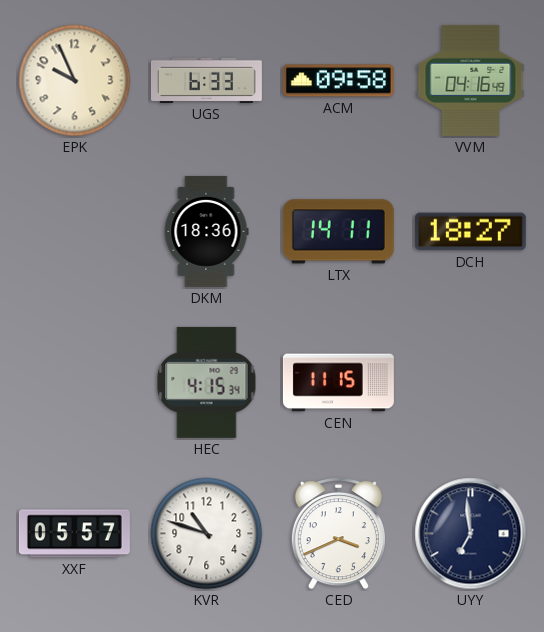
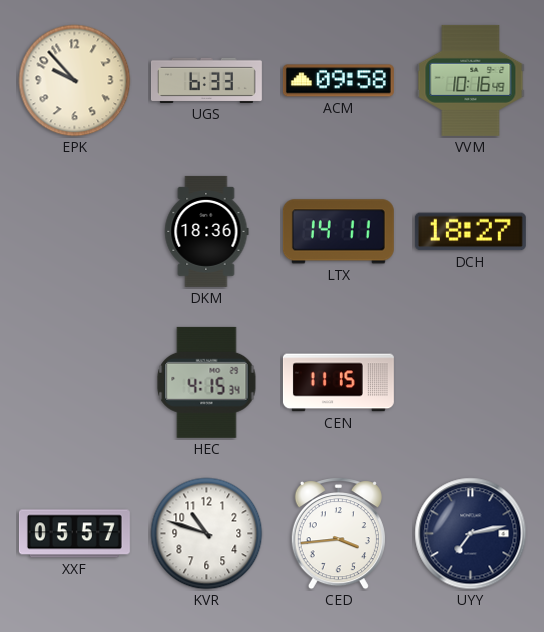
EPK: 9:56 -> 9:53
VVM: 04:16 -> 10:16
CED: 3:41 -> 3:44
UYY: 6:59 -> 7:13
